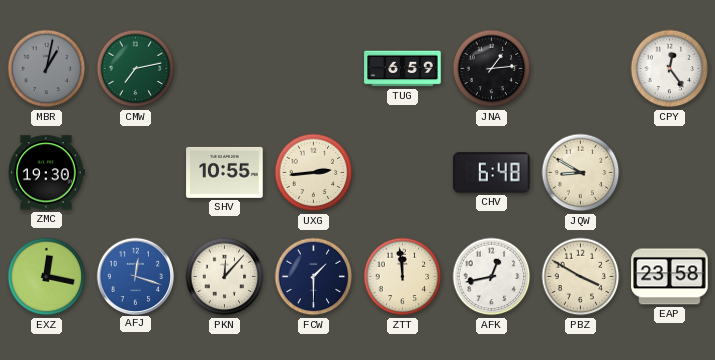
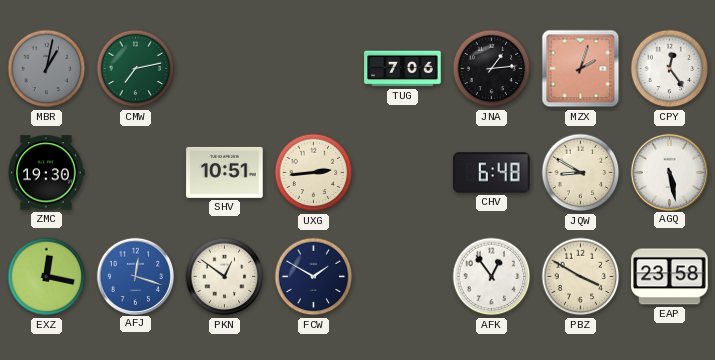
TUG: 6:59 -> 7:06
MZX: none -> 2:03
SHV: 10:55 -> 10:51
AGQ: none -> 5:28
PKN: 12:07 -> 12:51
FCW: 1:30 -> 1:50
ZTT: 11:59 -> none
AFK: 12:43 -> 12:54
